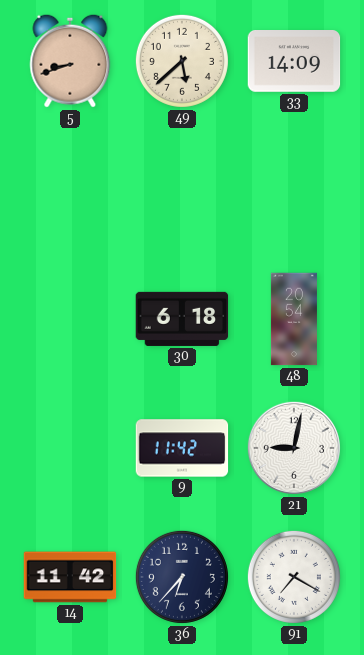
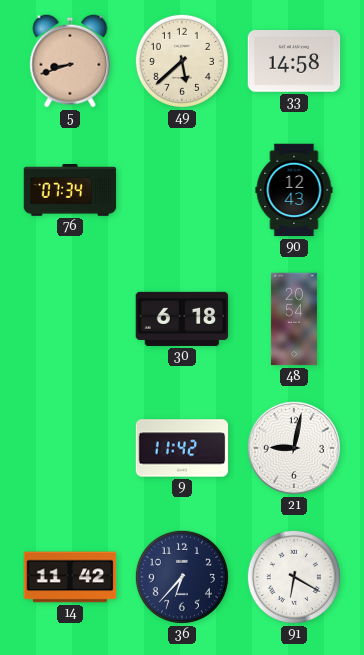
33: 14:09 -> 14:58
76: none -> 07:34
90: none -> 12:43
91: 7:20 -> 6:20
